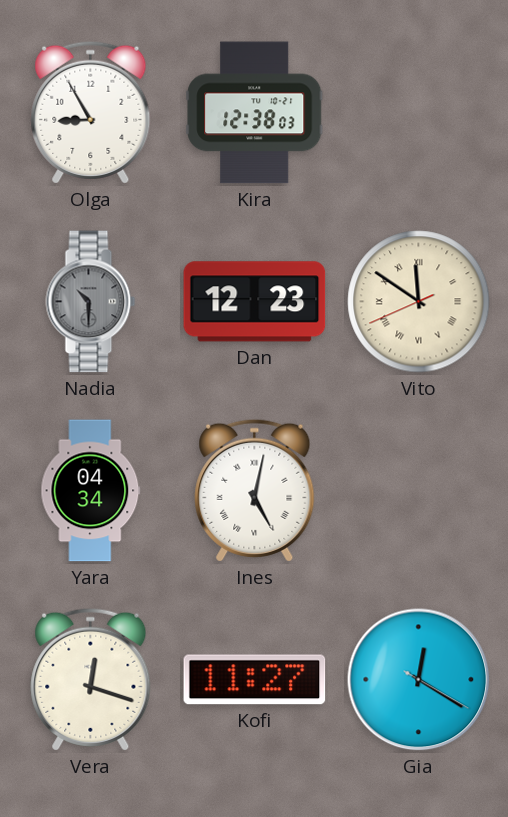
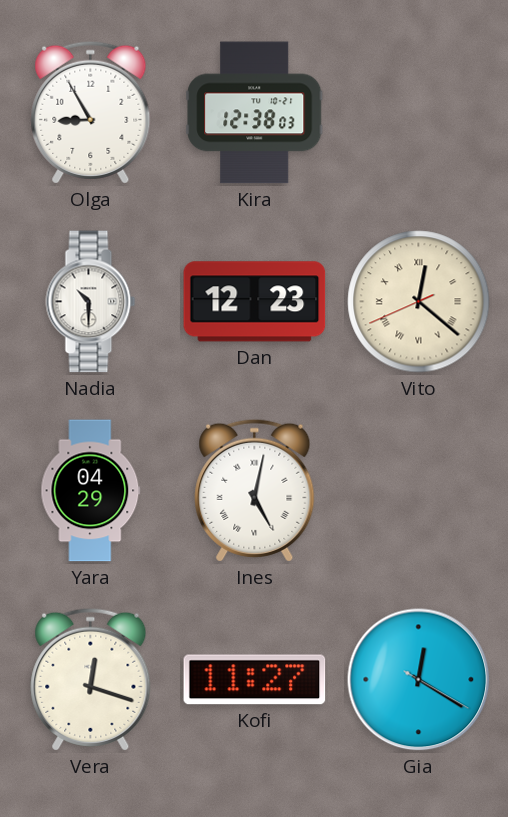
Nadia dial: grey -> white
Vito: 11:50 -> 12:21
Yara: 04:34 -> 04:29
